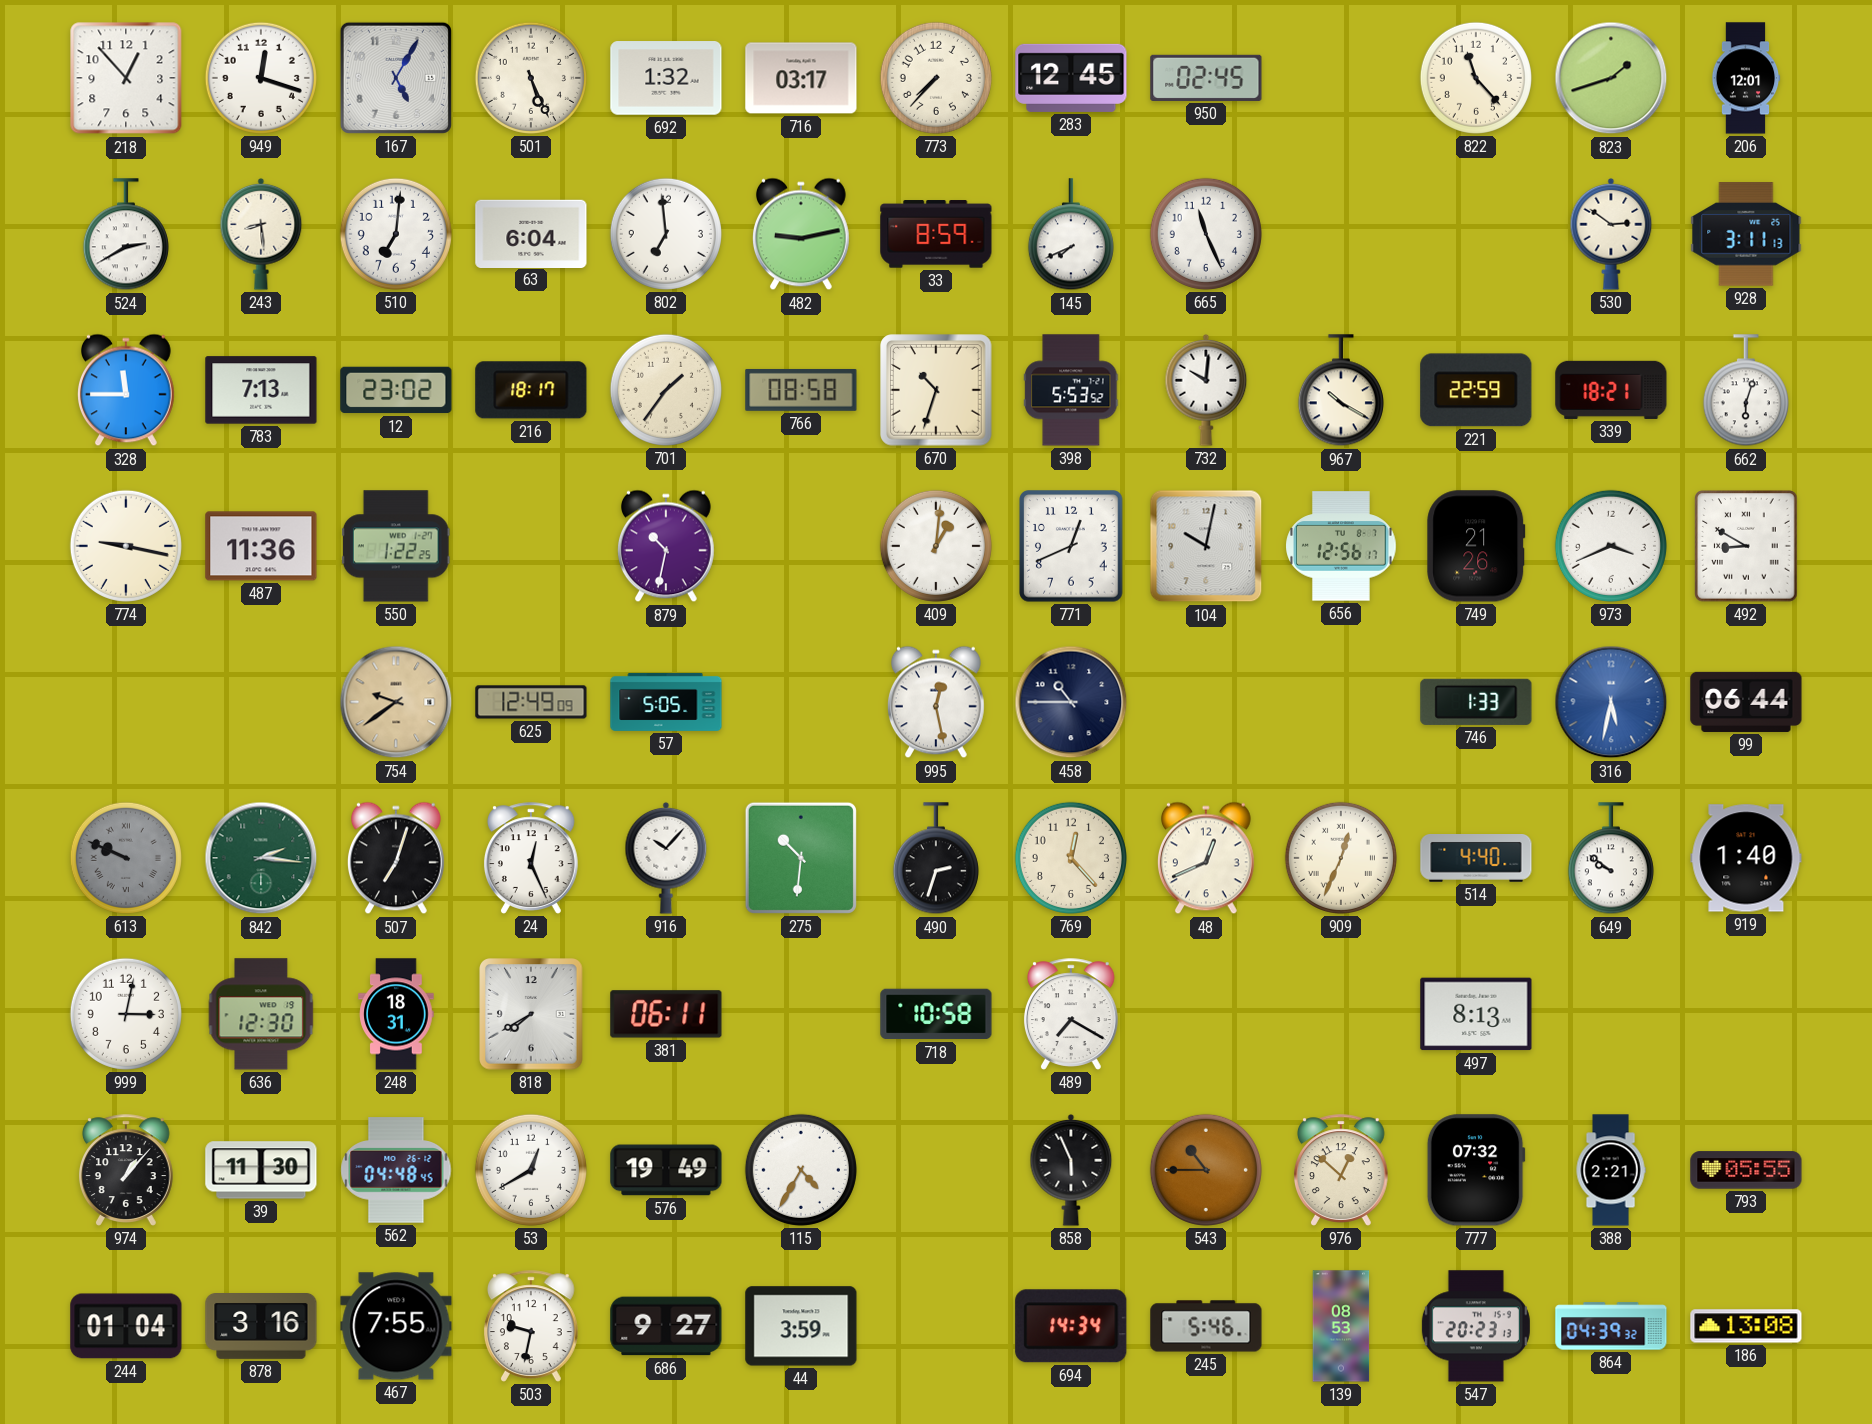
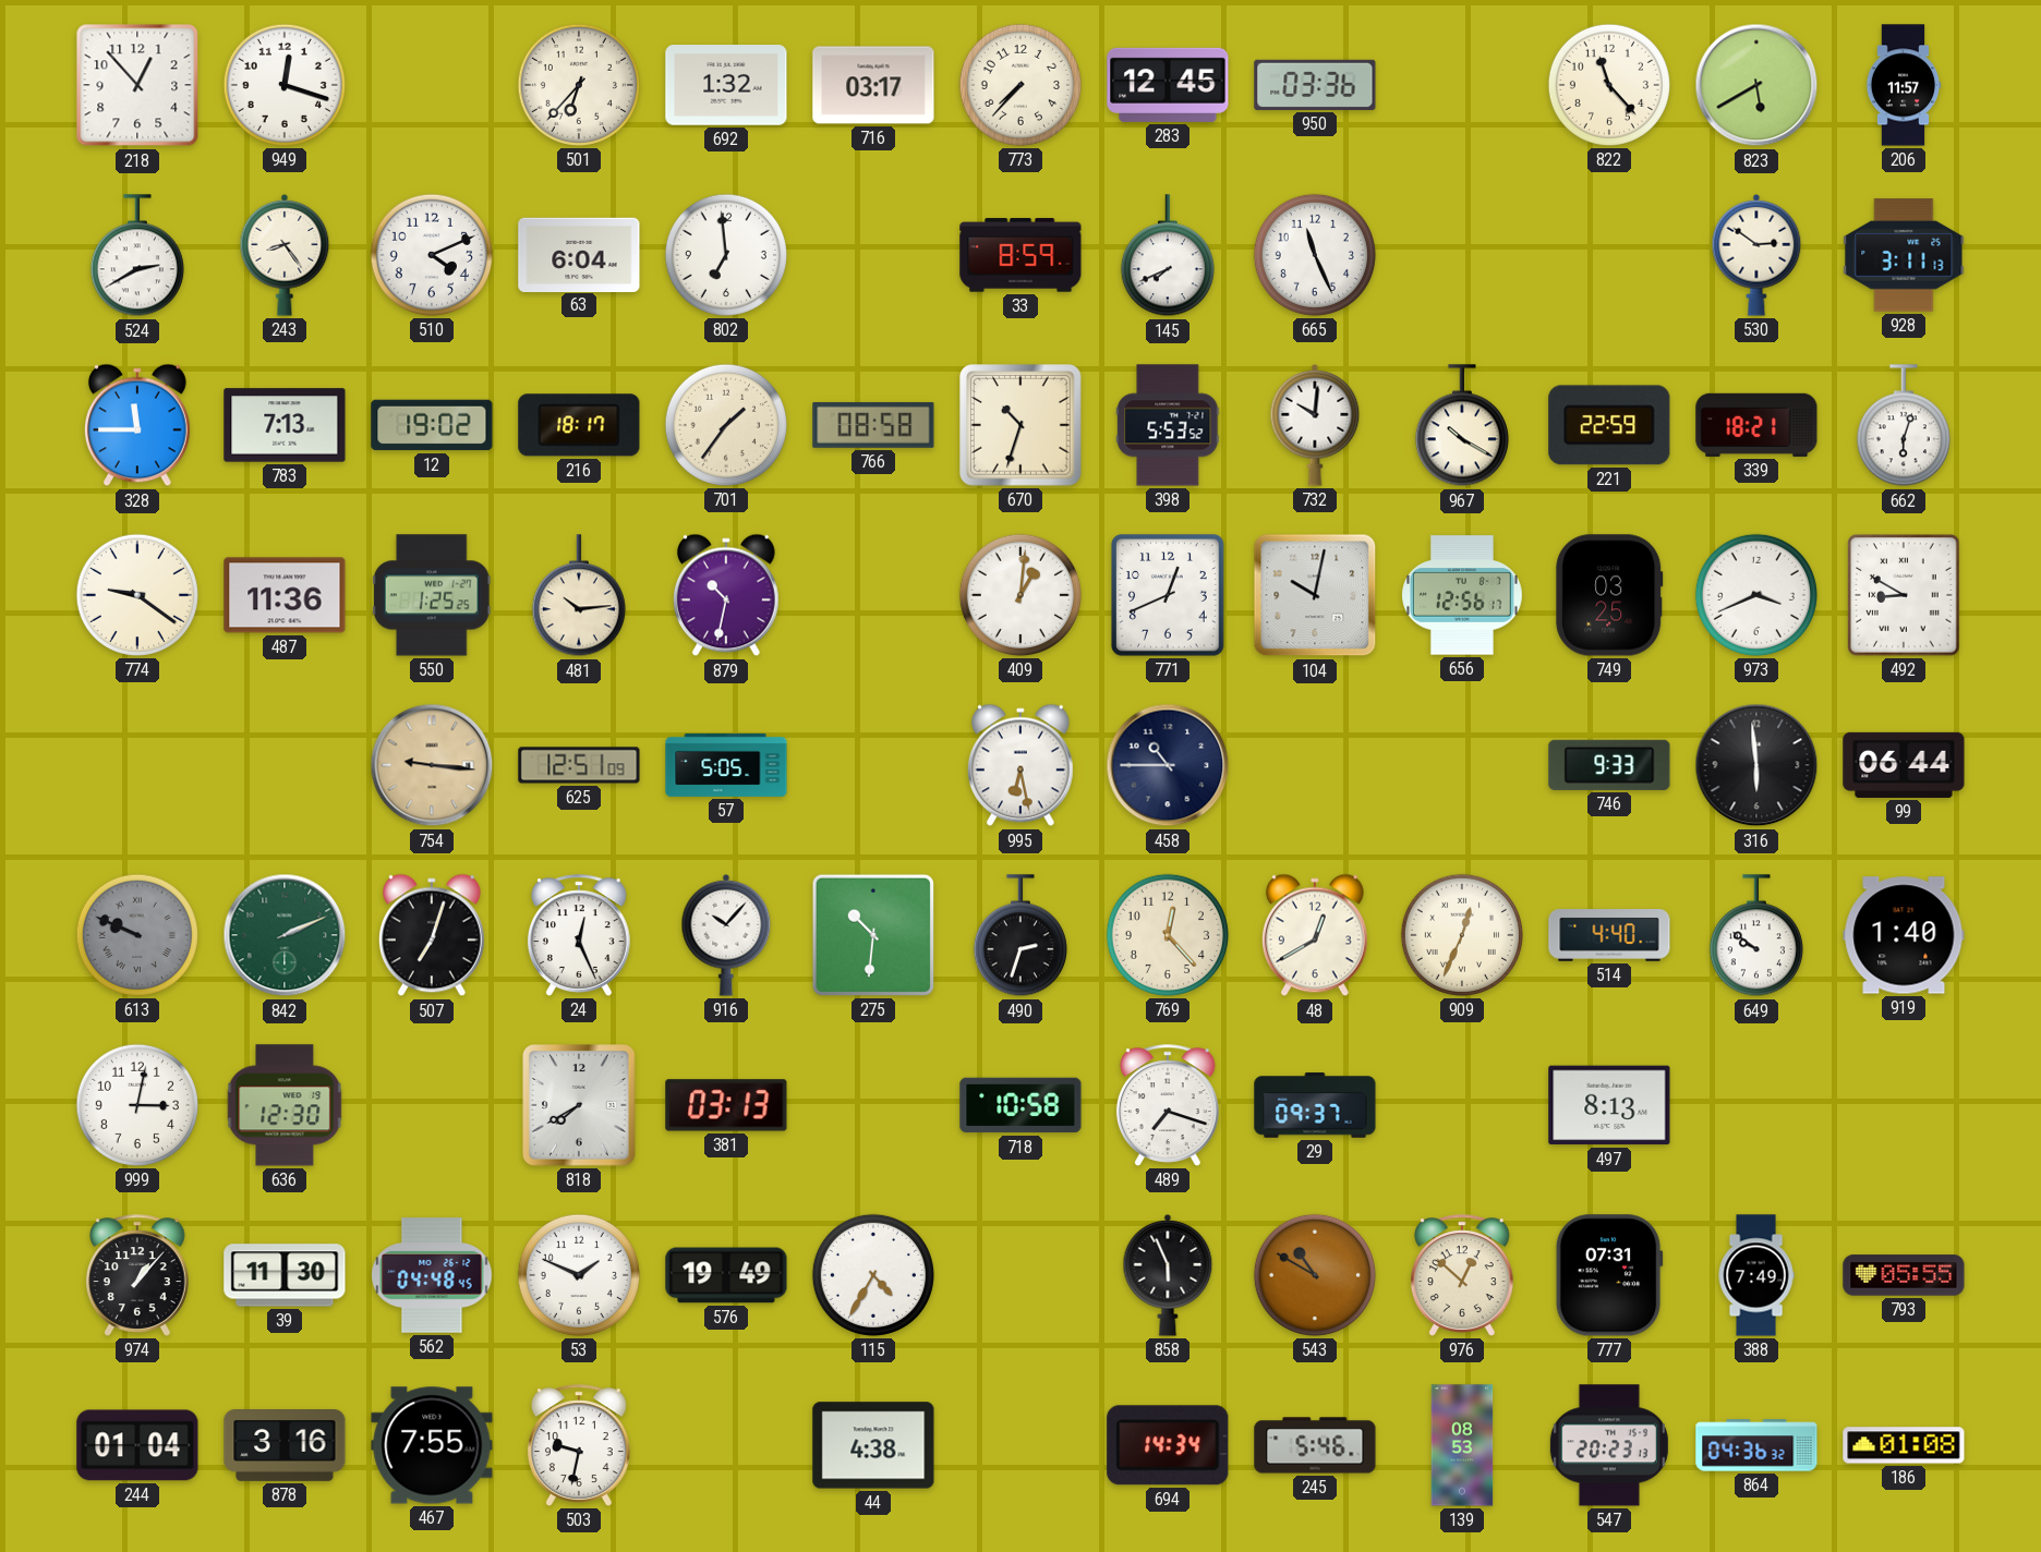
167: 5:05 -> none
501: 5:26 -> 6:37
950: 02:45 -> 03:36
823: 1:42 -> 5:40
206: 12:01 -> 11:57
243: 8:29 -> 8:24
510: 7:01 -> 4:11
482: 9:13 -> none
12: 23:02 -> 19:02
774: 9:17 -> 9:21
550: 1:22 -> 1:25
481: none -> 10:14
749: 21:26 -> 03:25
754: 9:39 -> 9:16
625: 12:49 -> 12:51
995: 12:28 -> 6:28
746: 1:33 -> 9:33
316: 5:32 -> 5:59
316 dial: blue -> black
842: 2:16 -> 2:11
48: 12:41 -> 12:40
248: 18:31 -> none
381: 06:11 -> 03:13
489: 7:20 -> 7:18
29: none -> 09:37
53: 12:40 -> 1:49
543: 10:45 -> 10:50
777: 07:32 -> 07:31
388: 2:21 -> 7:49
686: 9:27 -> none
44: 3:59 -> 4:38
864: 04:39 -> 04:36
186: 13:08 -> 01:08
